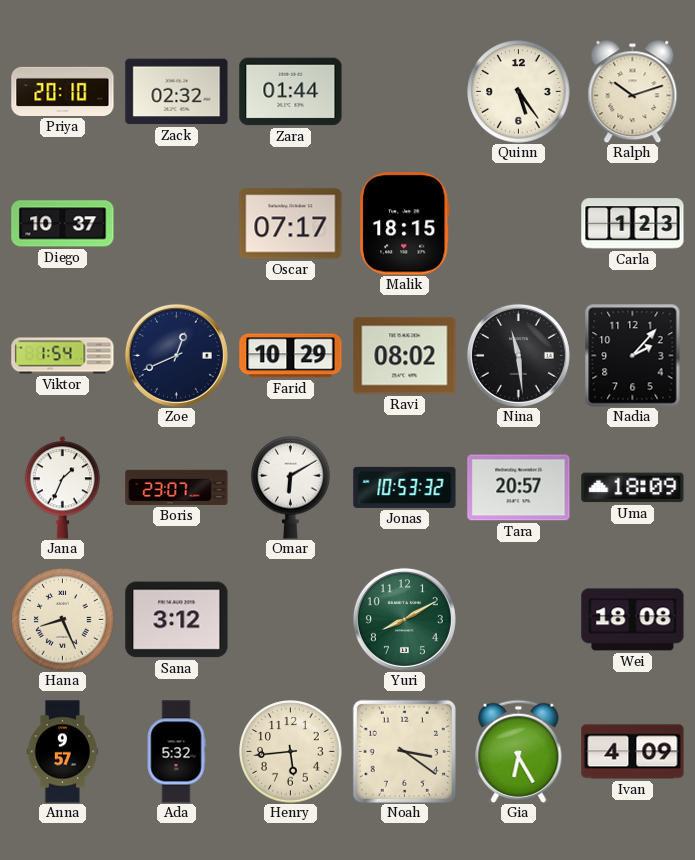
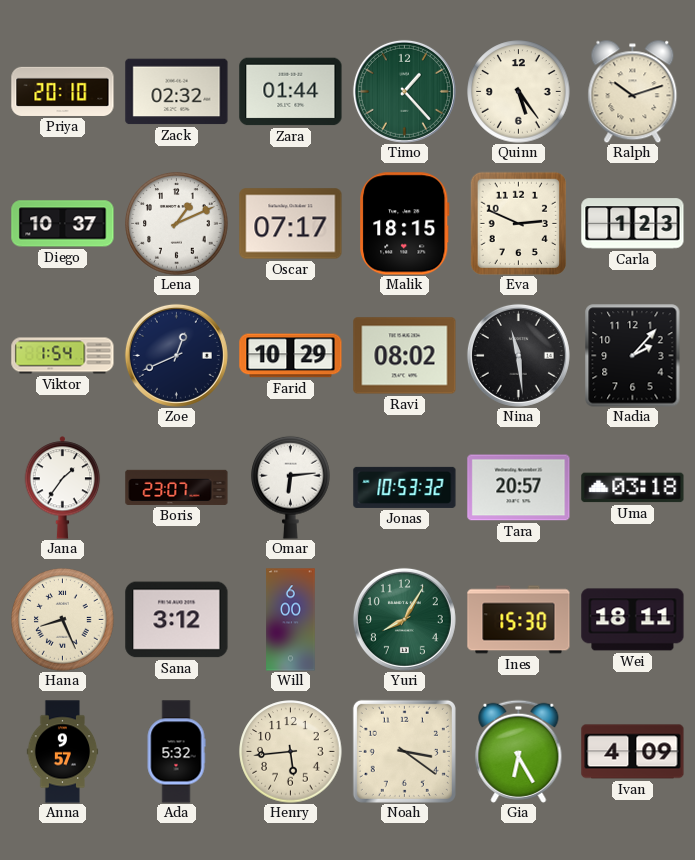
Timo: none -> 1:23
Lena: none -> 1:11
Eva: none -> 2:49
Jana: 1:34 -> 1:36
Omar: 6:10 -> 6:14
Uma: 18:09 -> 03:18
Will: none -> 6:00
Yuri: 8:10 -> 8:05
Ines: none -> 15:30
Wei: 18:08 -> 18:11
